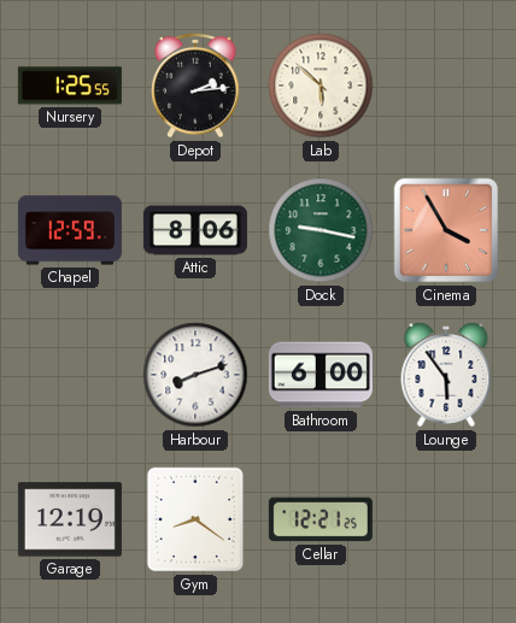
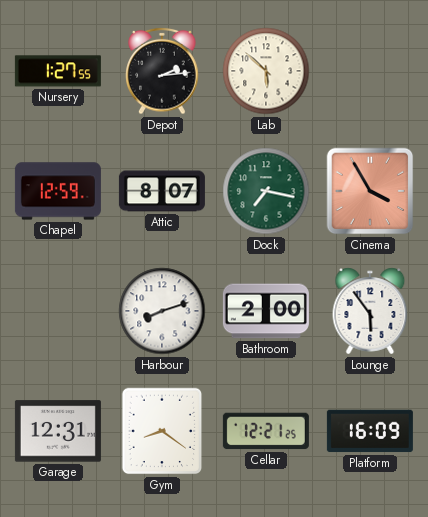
Nursery: 1:25 -> 1:27
Attic: 8:06 -> 8:07
Dock: 9:17 -> 7:17
Bathroom: 6:00 -> 2:00
Garage: 12:19 -> 12:31
Platform: none -> 16:09
